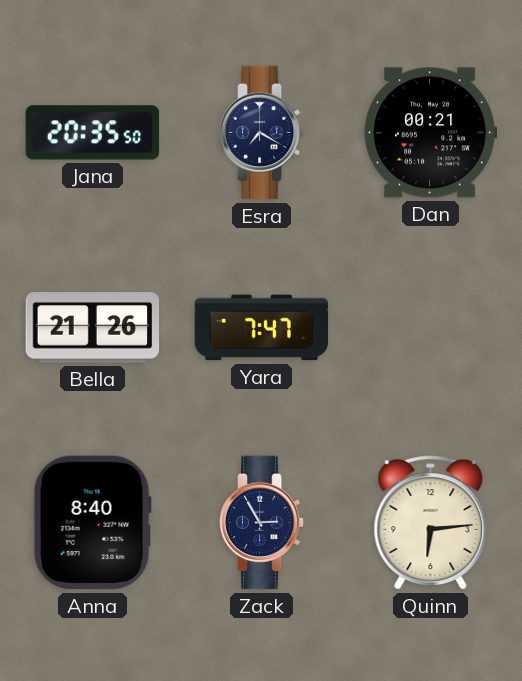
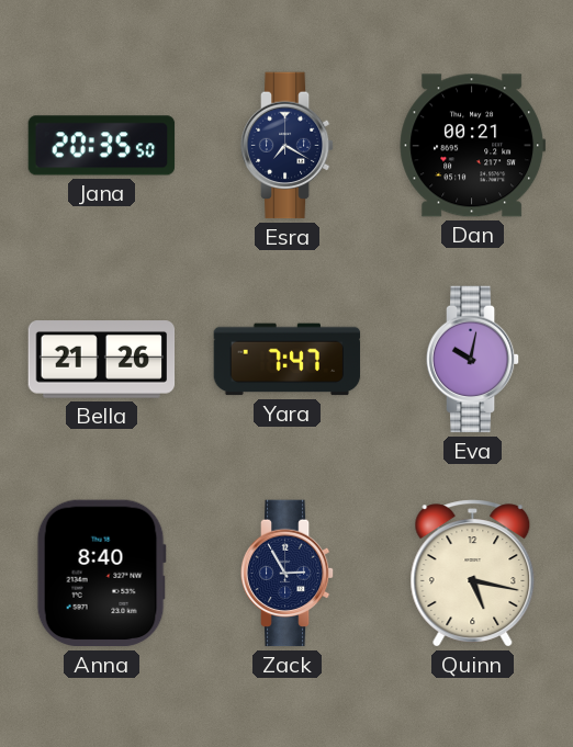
Eva: none -> 10:02
Quinn: 6:14 -> 5:17
